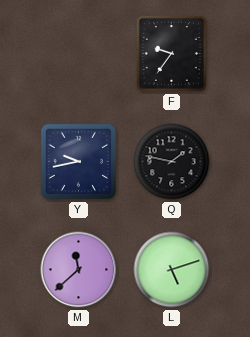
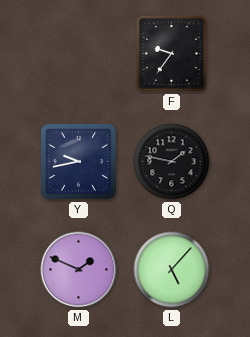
M: 11:38 -> 1:49
L: 5:12 -> 5:07
